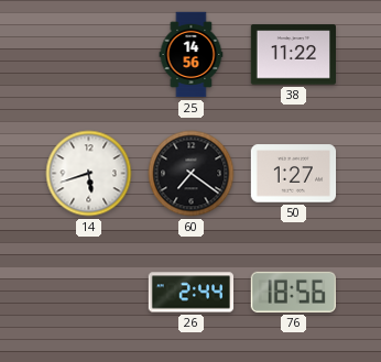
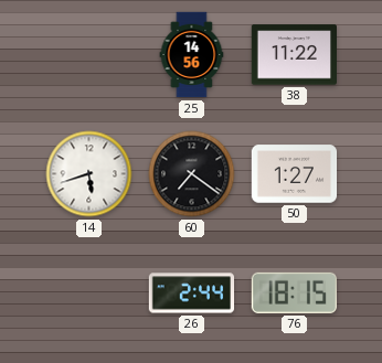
76: 18:56 -> 18:15
